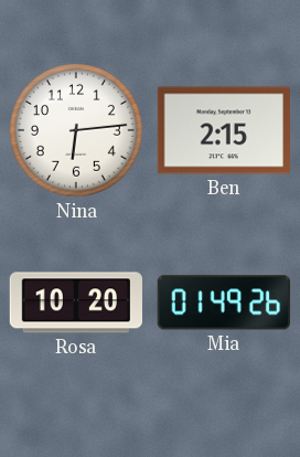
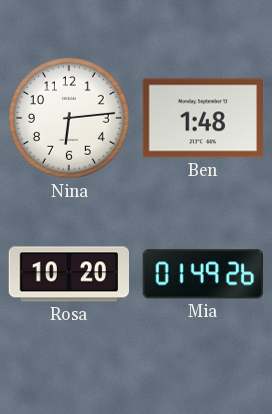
Ben: 2:15 -> 1:48
